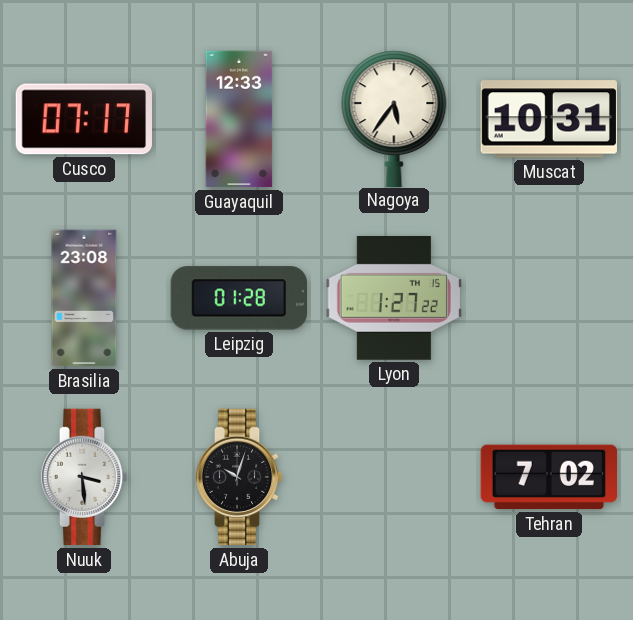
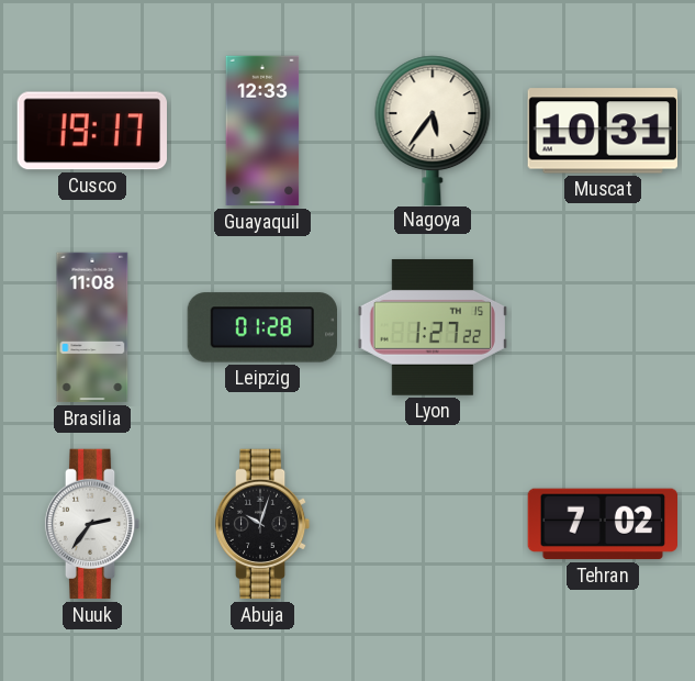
Cusco: 07:17 -> 19:17
Brasilia: 23:08 -> 11:08
Nuuk: 3:29 -> 2:36
